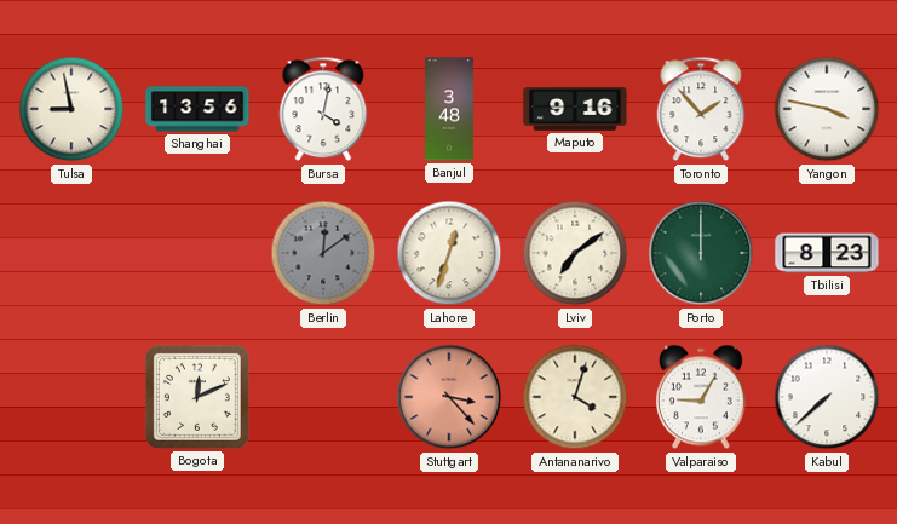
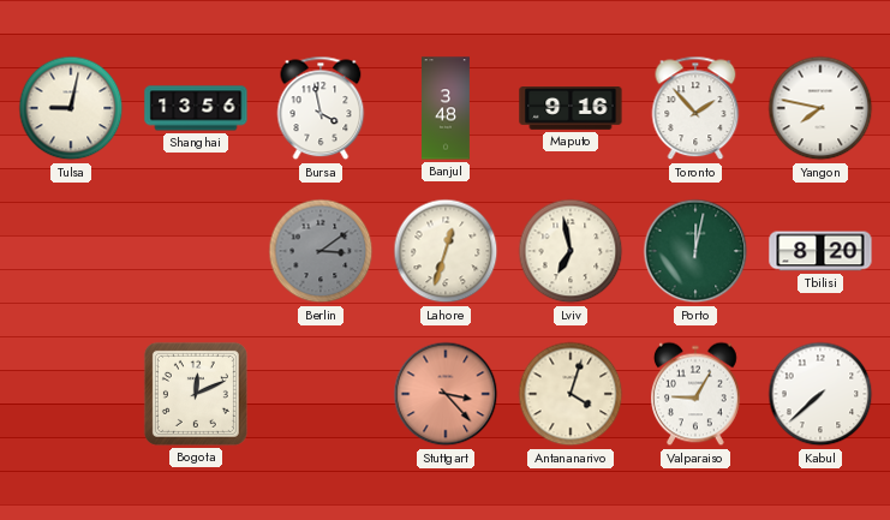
Tulsa: 8:58 -> 9:02
Bursa: 4:02 -> 3:58
Yangon: 3:47 -> 7:47
Berlin: 12:09 -> 3:09
Lviv: 7:09 -> 6:58
Porto: 12:00 -> 12:02
Tbilisi: 8:23 -> 8:20
